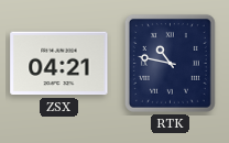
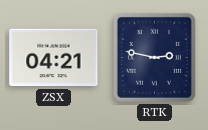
RTK: 10:47 -> 2:47
